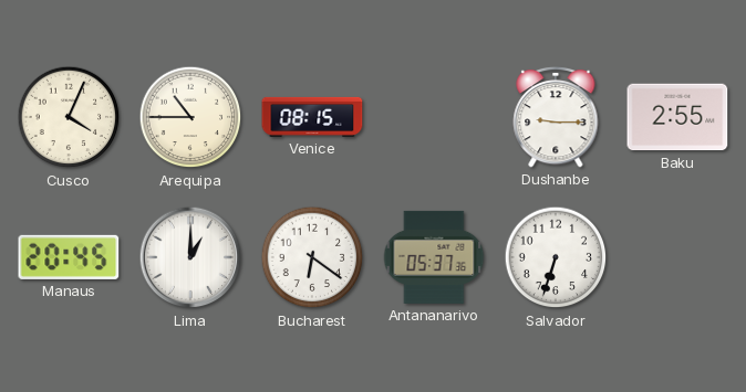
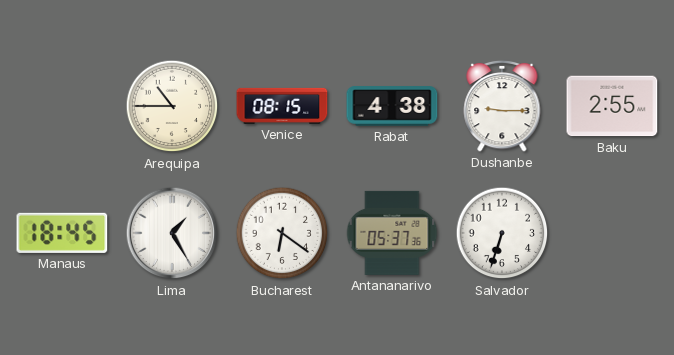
Cusco: 4:04 -> none
Rabat: none -> 4:38
Manaus: 20:45 -> 18:45
Lima: 1:00 -> 1:25
